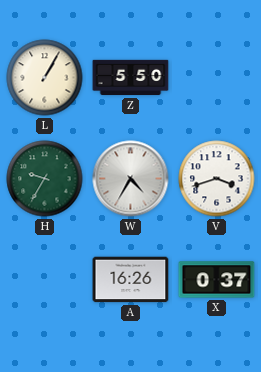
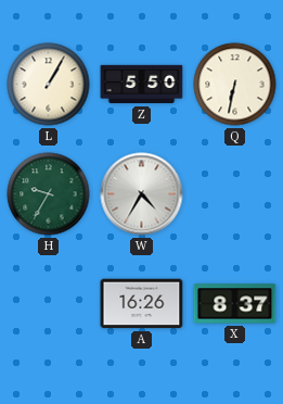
Q: none -> 6:32
V: 3:42 -> none
X: 0:37 -> 8:37
